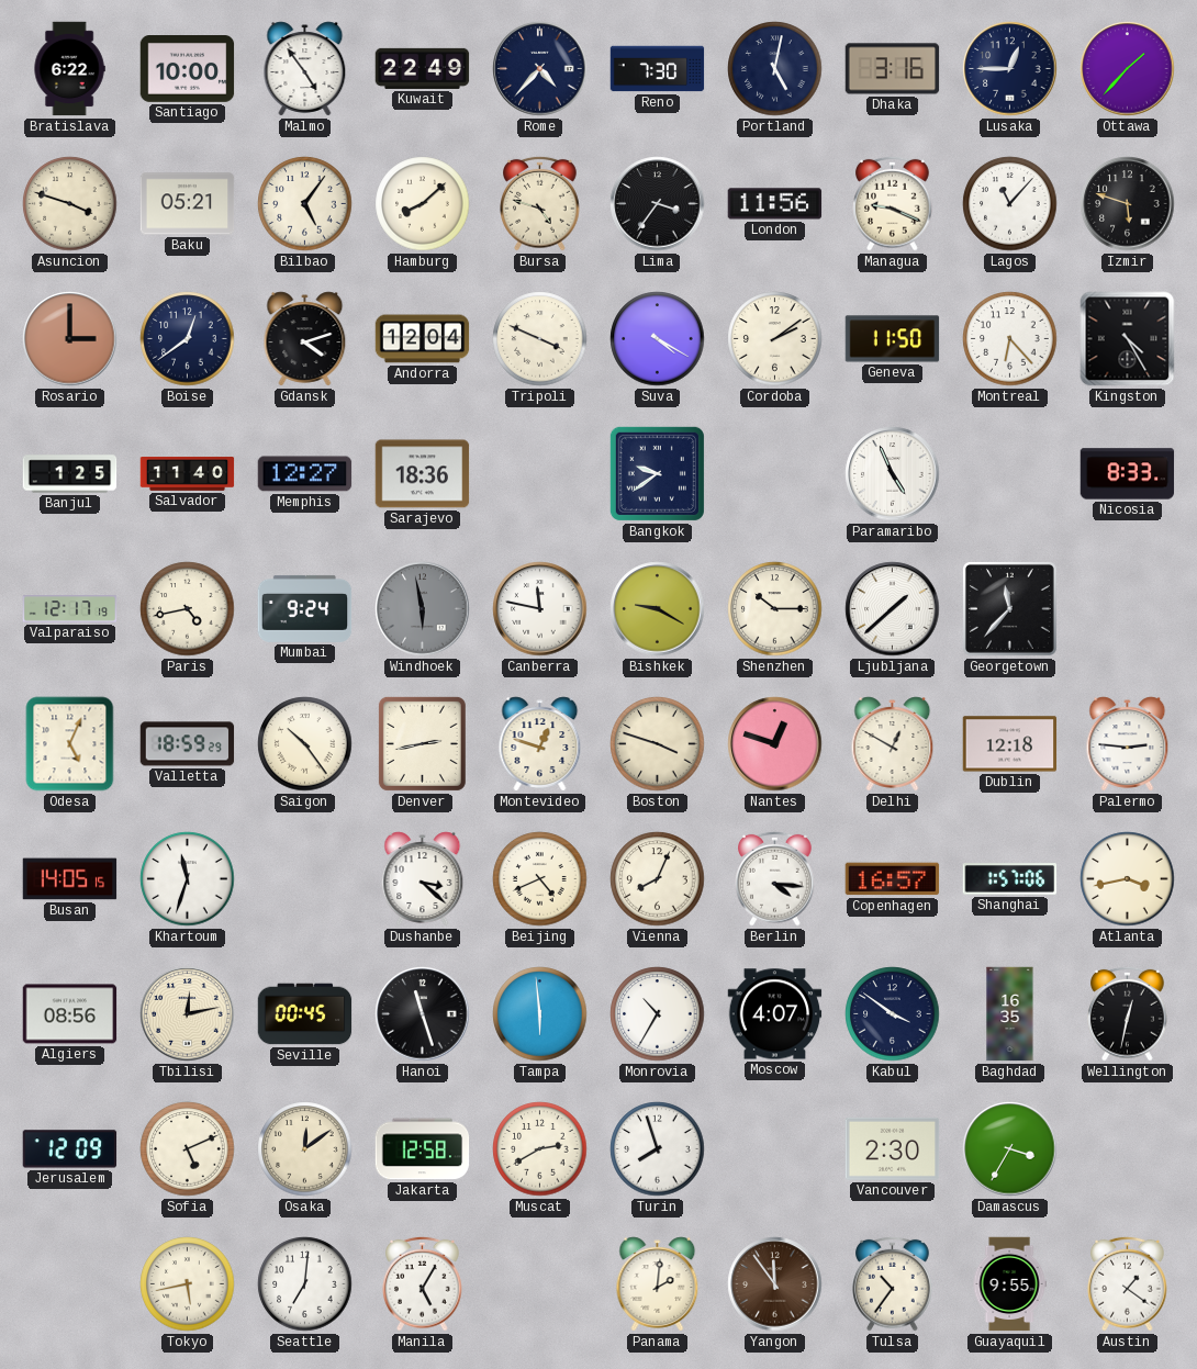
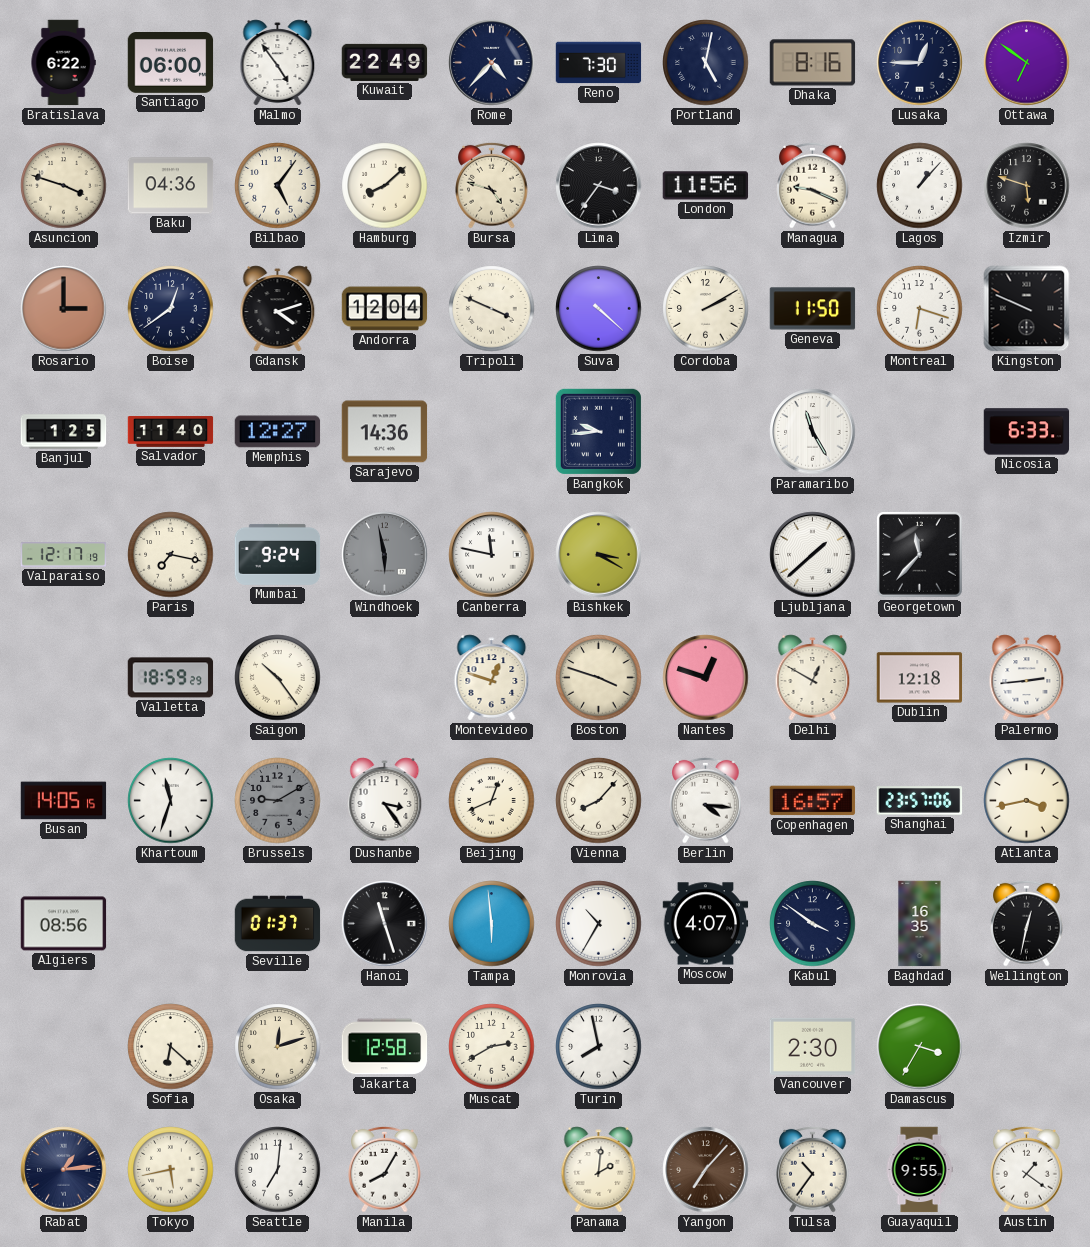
Santiago: 10:00 -> 06:00
Dhaka: 3:16 -> 8:16
Ottawa: 1:37 -> 6:51
Baku: 05:21 -> 04:36
Lagos: 11:07 -> 1:07
Suva: 4:20 -> 4:22
Cordoba: 2:09 -> 2:10
Montreal: 6:23 -> 6:18
Kingston: 4:25 -> 9:49
Sarajevo: 18:36 -> 14:36
Bangkok: 9:39 -> 9:44
Paramaribo: 4:56 -> 11:25
Nicosia: 8:33 -> 6:33
Paris: 4:43 -> 7:17
Bishkek: 9:20 -> 3:20
Shenzhen: 10:15 -> none
Odesa: 5:04 -> none
Denver: 2:43 -> none
Palermo: 2:46 -> 2:44
Brussels: none -> 9:10
Dushanbe: 3:22 -> 3:24
Beijing: 4:41 -> 12:41
Vienna: 8:04 -> 8:07
Shanghai: 1:57 -> 23:57
Tbilisi: 12:13 -> none
Seville: 00:45 -> 01:37
Jerusalem: 12:09 -> none
Sofia: 5:11 -> 6:22
Osaka: 12:09 -> 12:12
Turin: 7:57 -> 7:58
Rabat: none -> 1:14
Manila: 5:05 -> 8:05
Yangon: 11:54 -> 7:07
